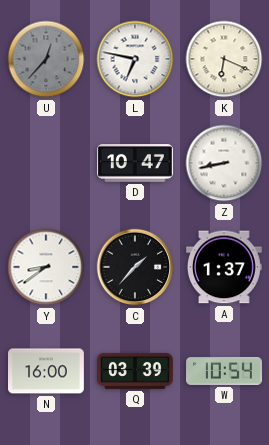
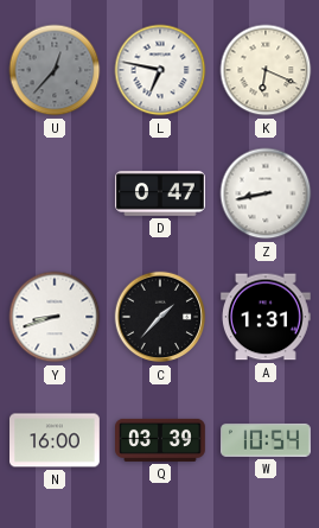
D: 10:47 -> 0:47
Y: 8:39 -> 8:42
A: 1:37 -> 1:31
